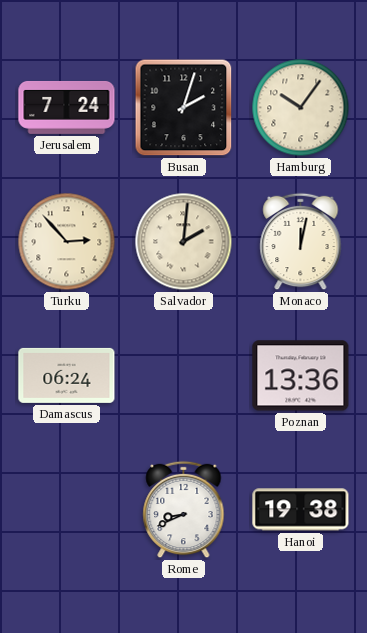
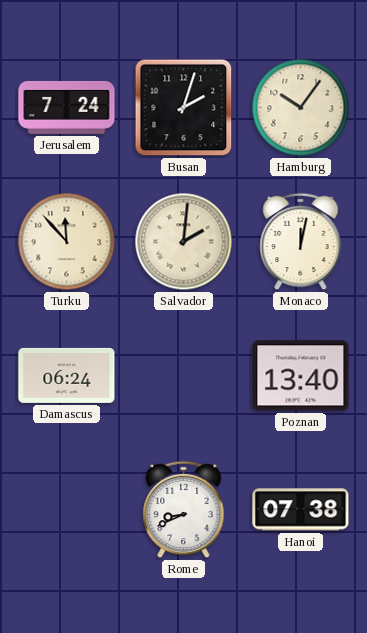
Turku: 2:53 -> 11:53
Poznan: 13:36 -> 13:40
Hanoi: 19:38 -> 07:38
